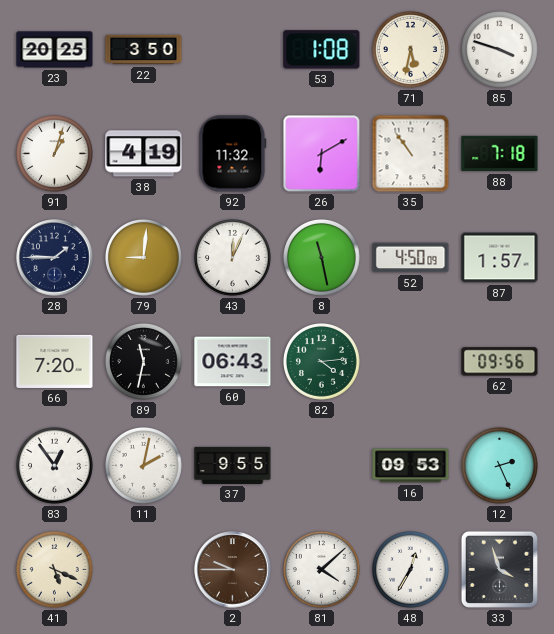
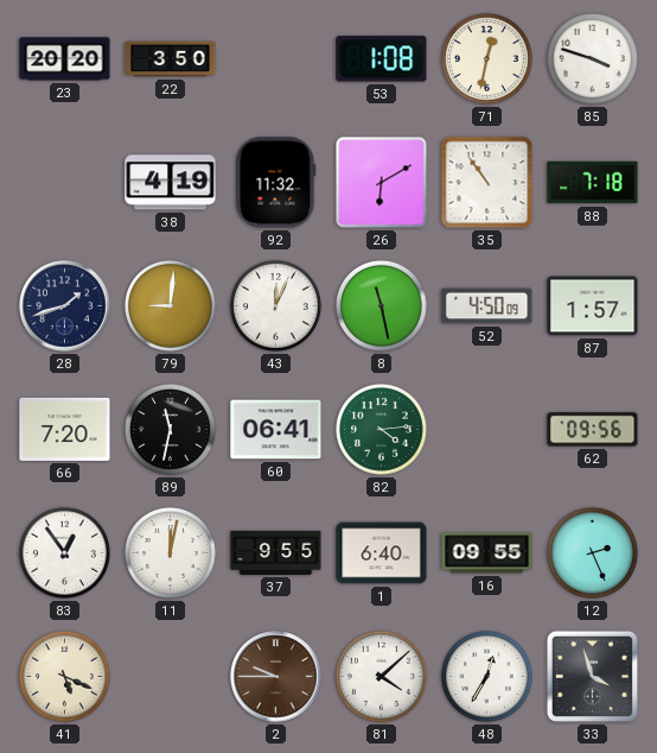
23: 20:25 -> 20:20
71: 5:32 -> 12:32
91: 1:03 -> none
28: 1:45 -> 1:42
60: 06:43 -> 06:41
11: 2:02 -> 12:02
1: none -> 6:40
16: 09:53 -> 09:55
